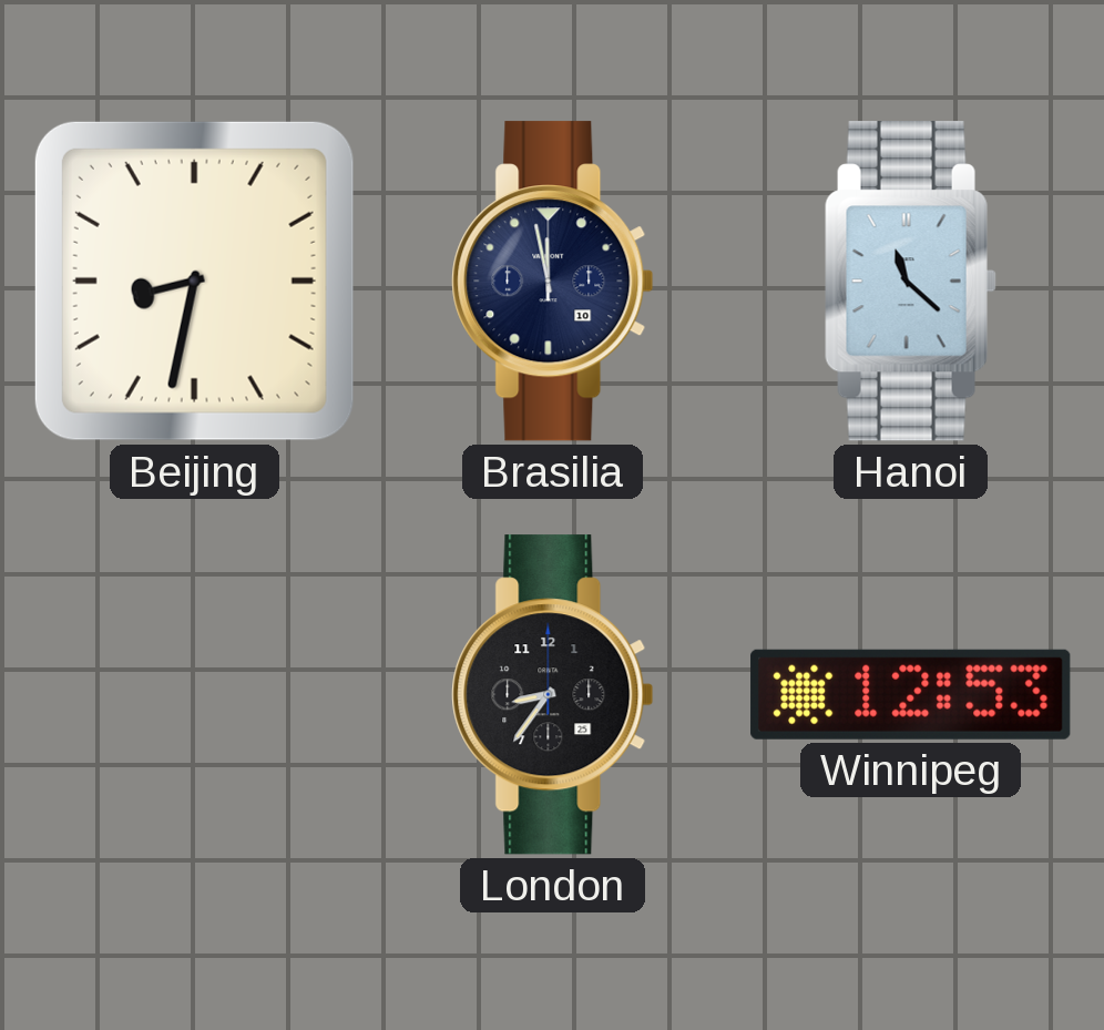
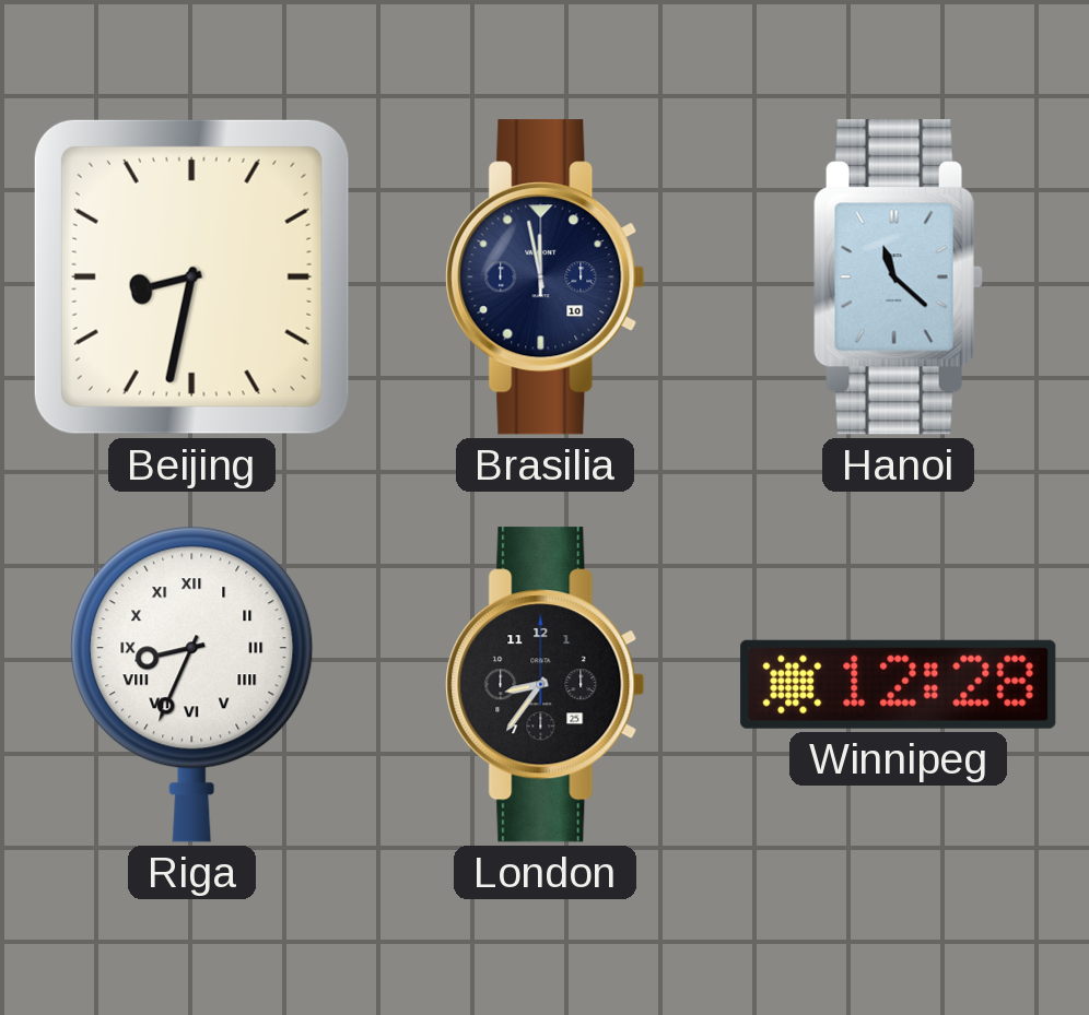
Riga: none -> 8:34
Winnipeg: 12:53 -> 12:28
